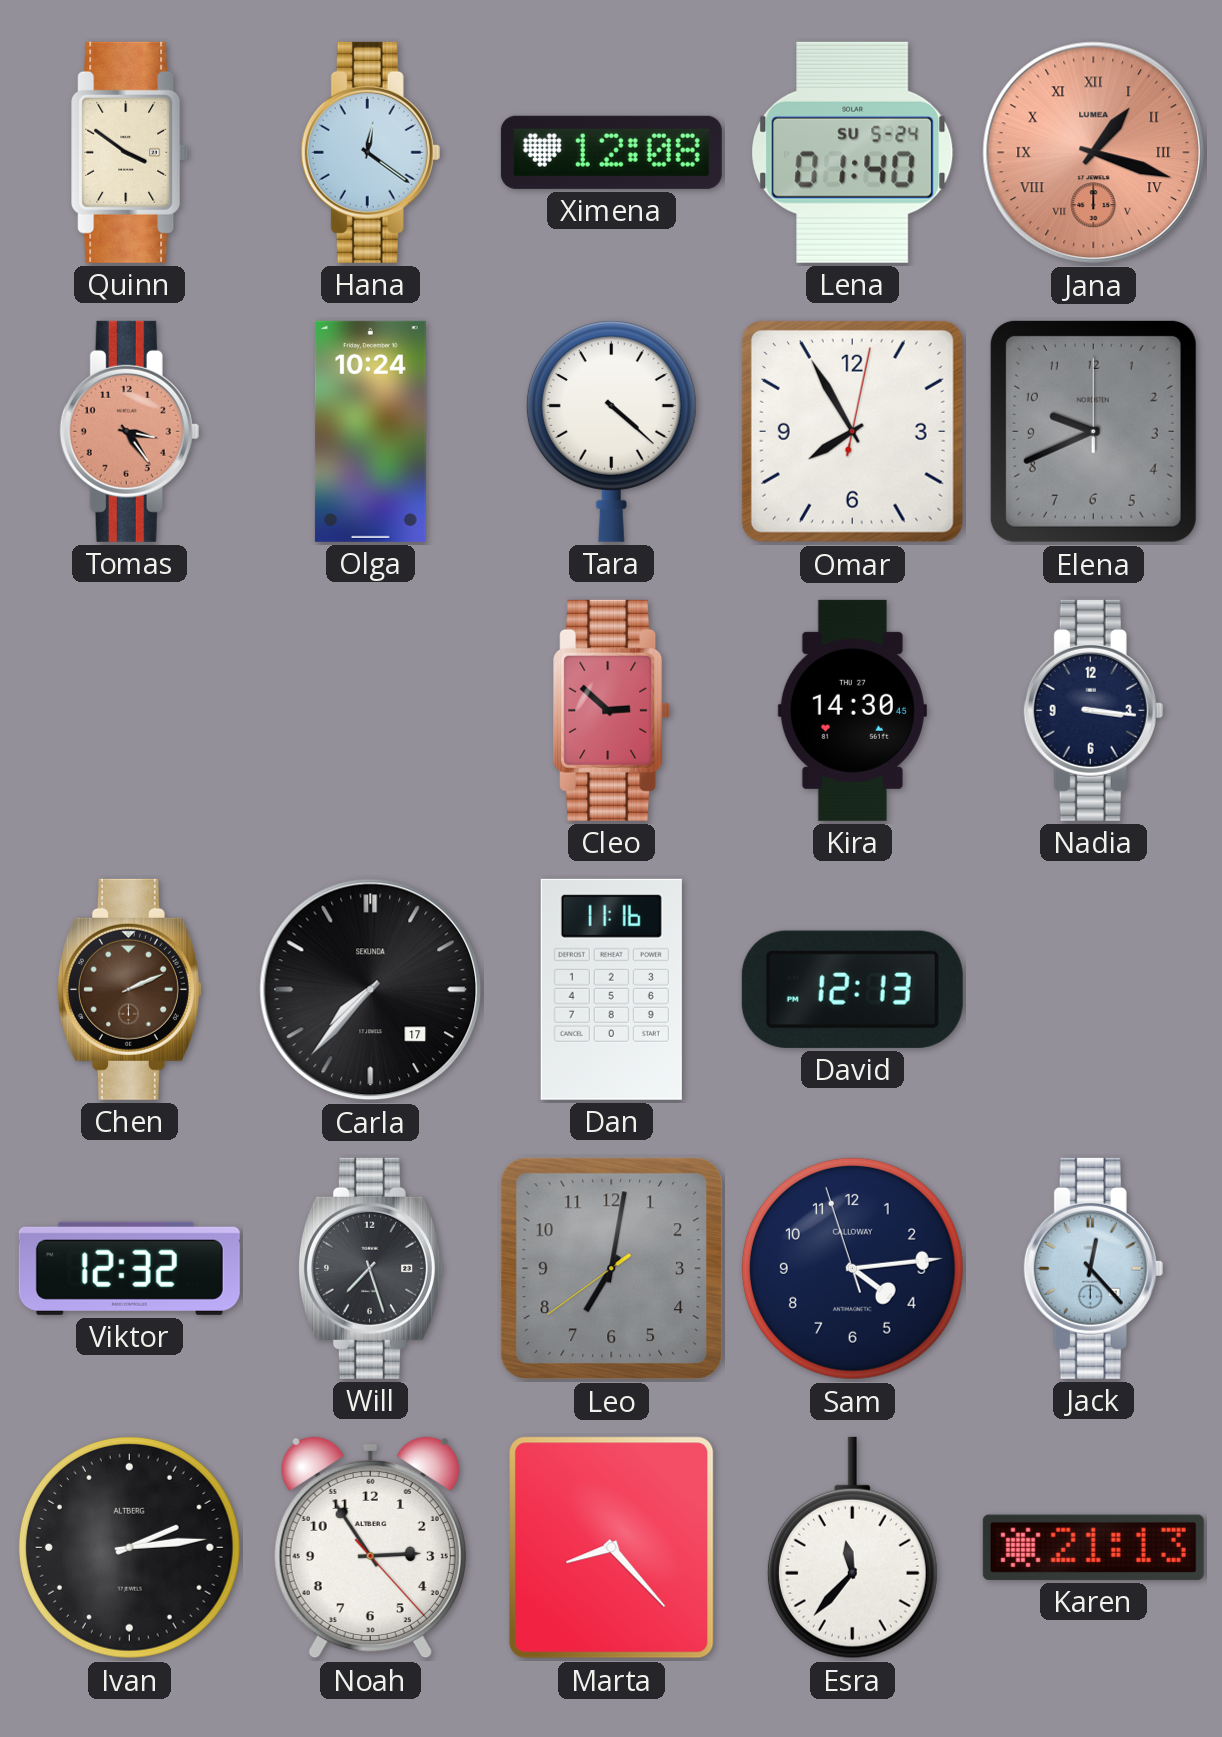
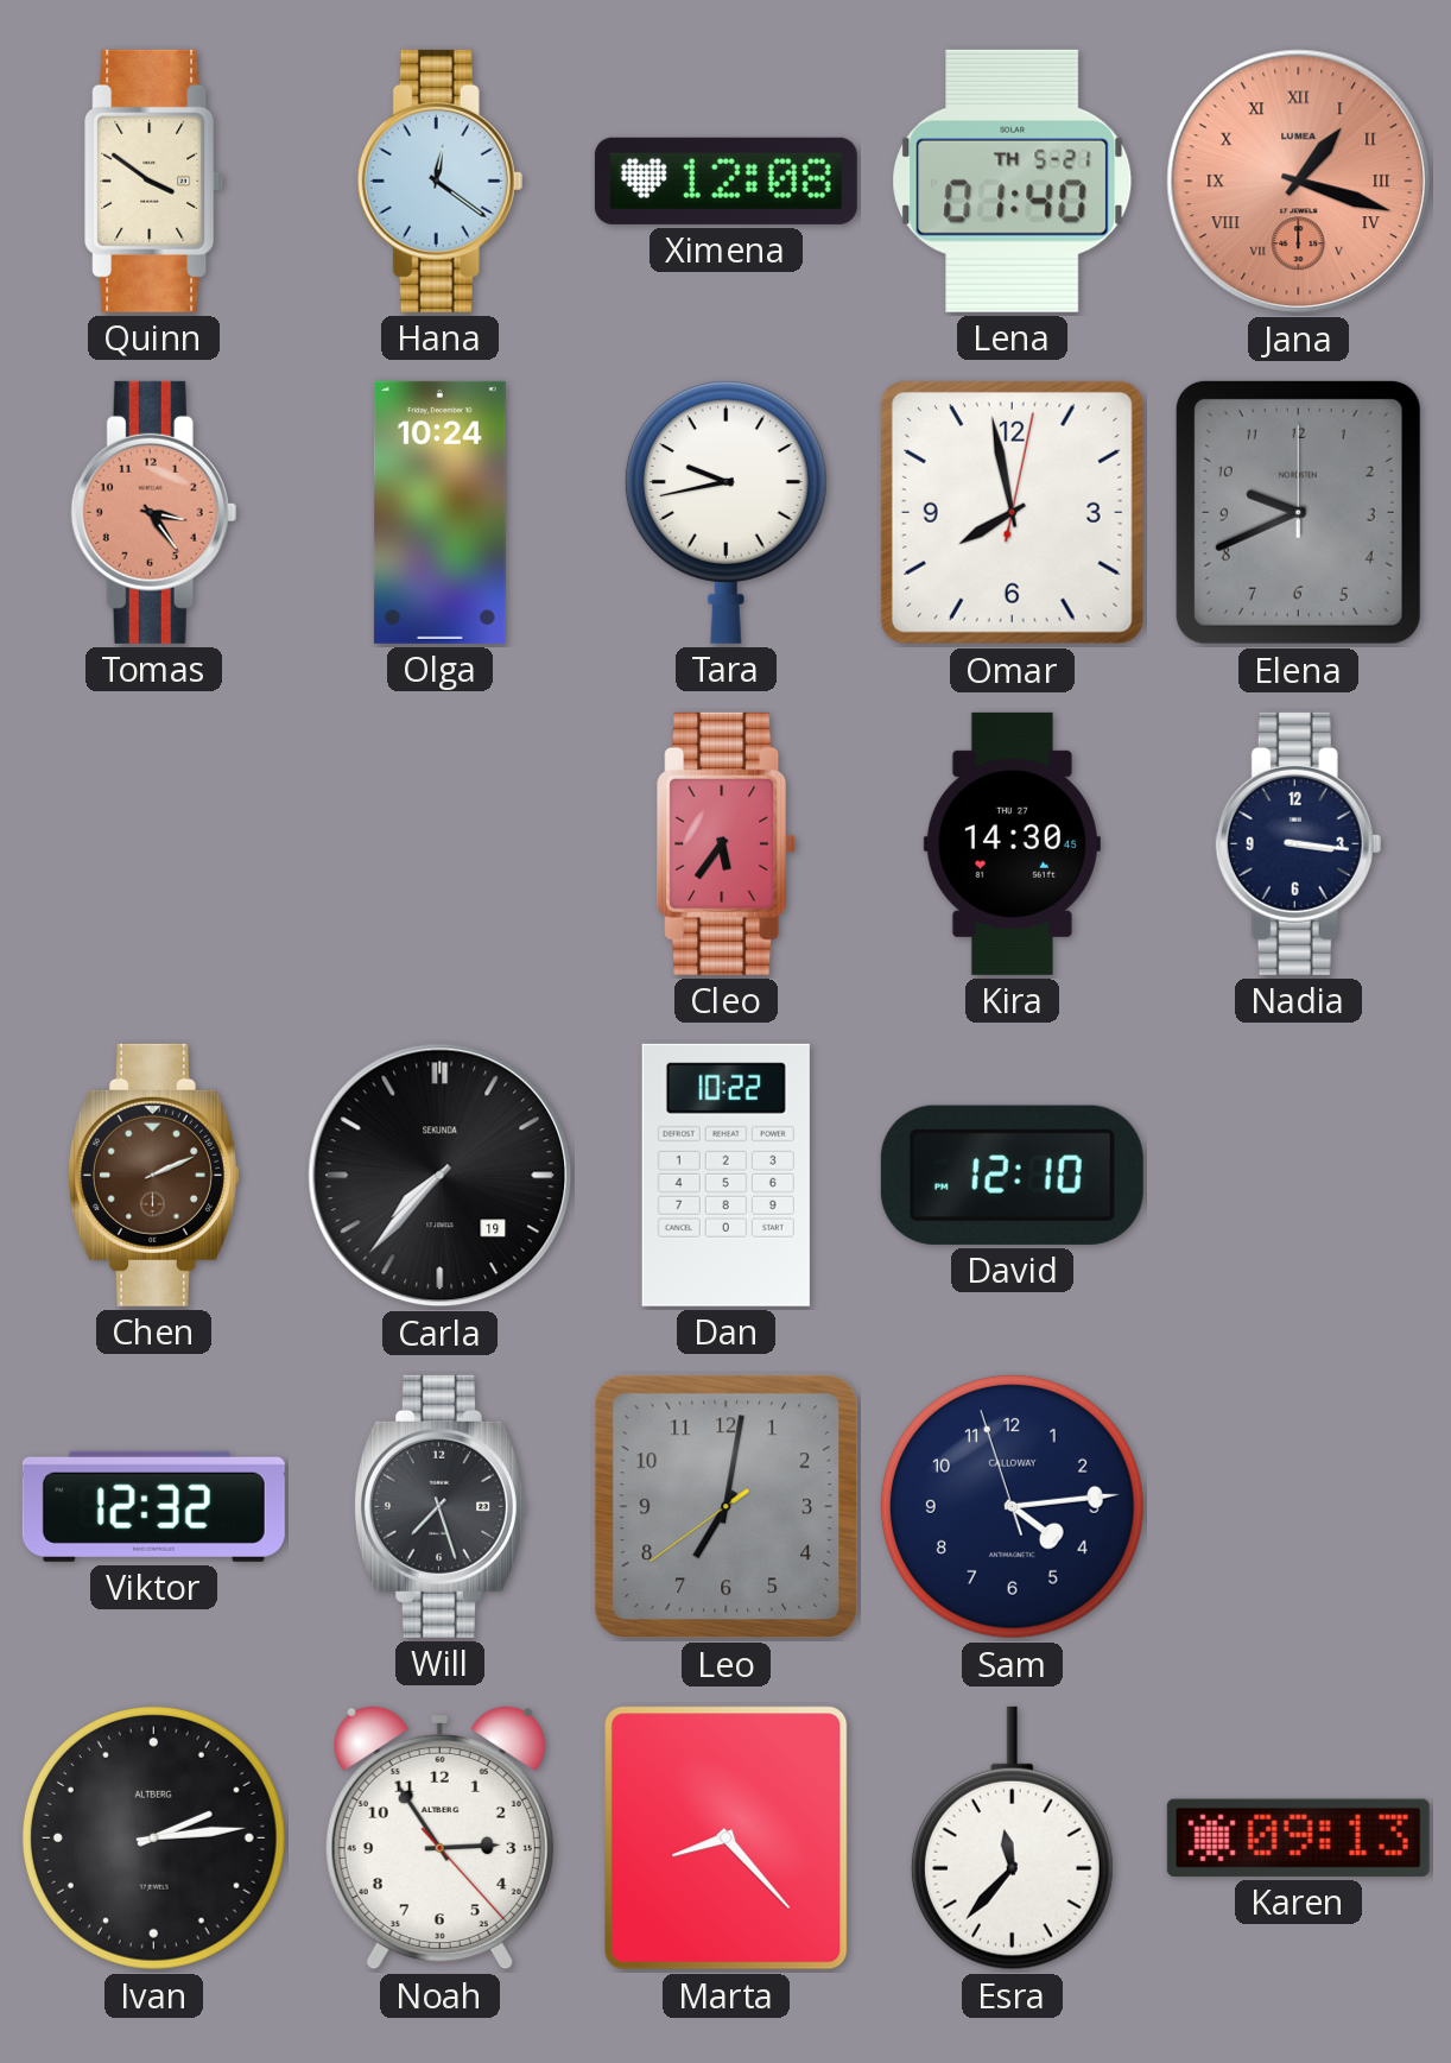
Lena date: SU 5-24 -> TH 5-21
Tara: 4:22 -> 9:43
Omar: 7:55 -> 7:58
Cleo: 2:52 -> 5:36
Carla date: 17 -> 19
Dan: 11:16 -> 10:22
David: 12:13 -> 12:10
Jack: 12:23 -> none
Karen: 21:13 -> 09:13
